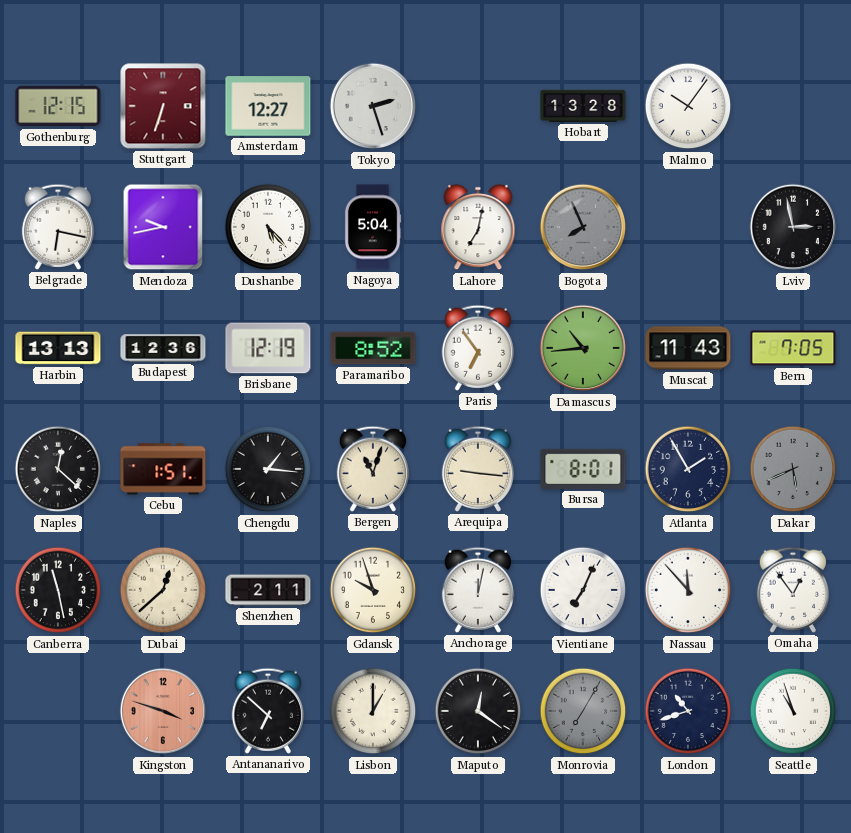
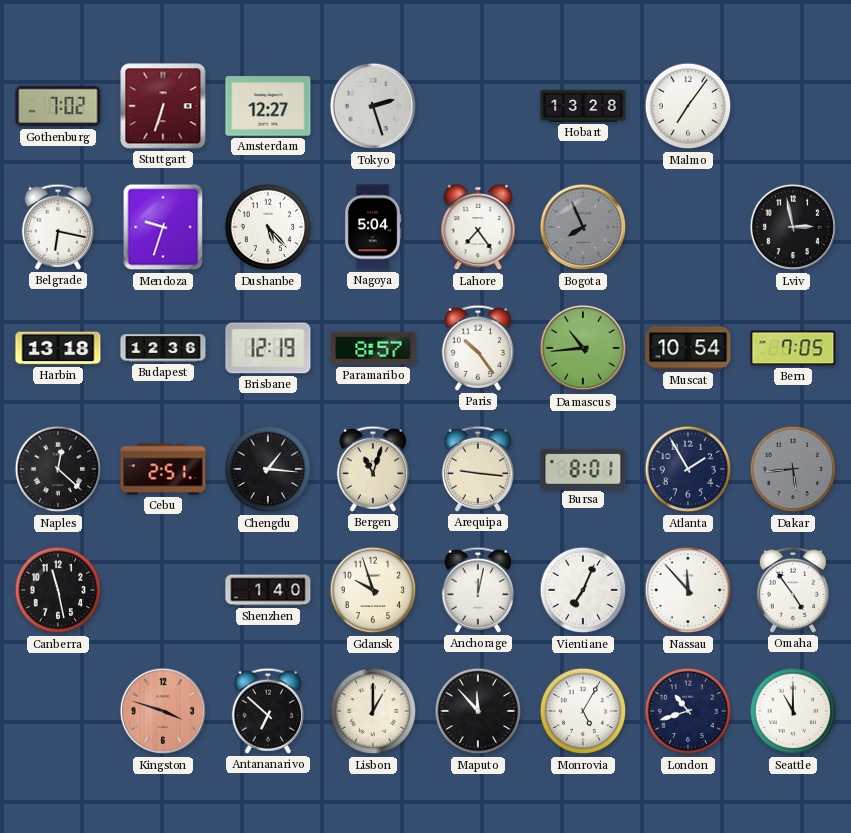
Gothenburg: 12:15 -> 7:02
Malmo: 10:06 -> 7:06
Mendoza: 9:43 -> 9:33
Lahore: 7:02 -> 7:24
Harbin: 13:13 -> 13:18
Paramaribo: 8:52 -> 8:57
Paris: 6:54 -> 10:24
Muscat: 11:43 -> 10:54
Cebu: 1:51 -> 2:51
Dakar: 5:41 -> 5:44
Dubai: 12:38 -> none
Shenzhen: 2:11 -> 1:40
Omaha: 12:54 -> 4:54
Maputo: 12:21 -> 11:53
Monrovia: 7:05 -> 5:05
Monrovia dial: grey -> white
Seattle: 10:57 -> 11:00
